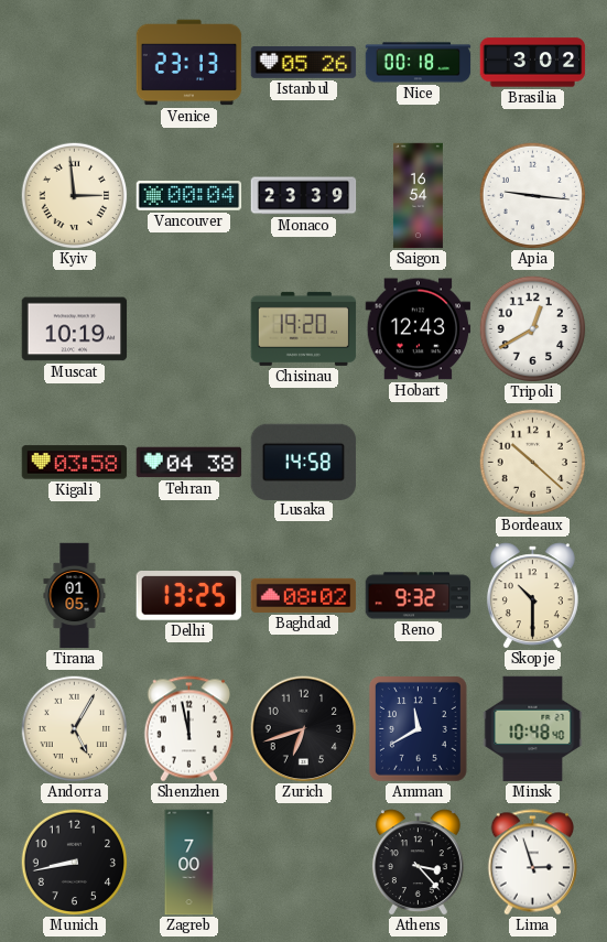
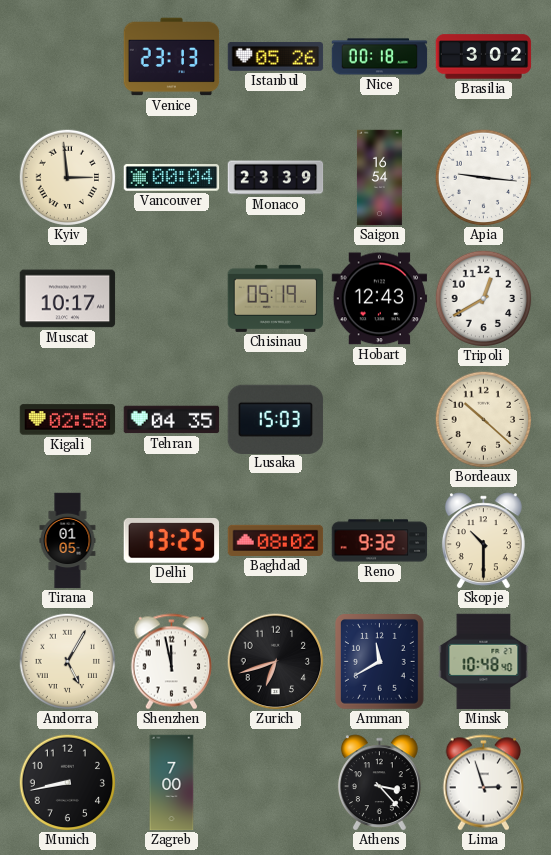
Muscat: 10:19 -> 10:17
Chisinau: 19:20 -> 05:19
Kigali: 03:58 -> 02:58
Tehran: 04:38 -> 04:35
Lusaka: 14:58 -> 15:03
